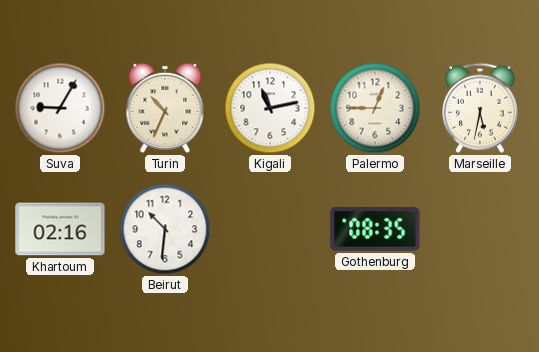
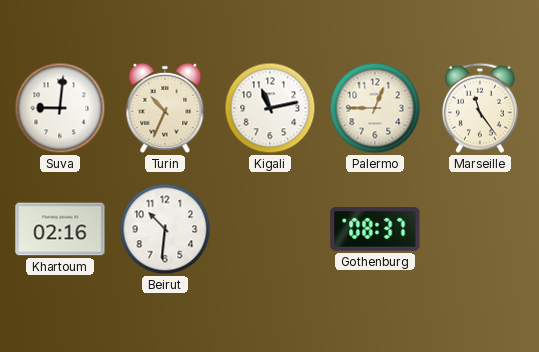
Suva: 9:05 -> 9:01
Marseille: 5:32 -> 11:24
Gothenburg: 08:35 -> 08:37
